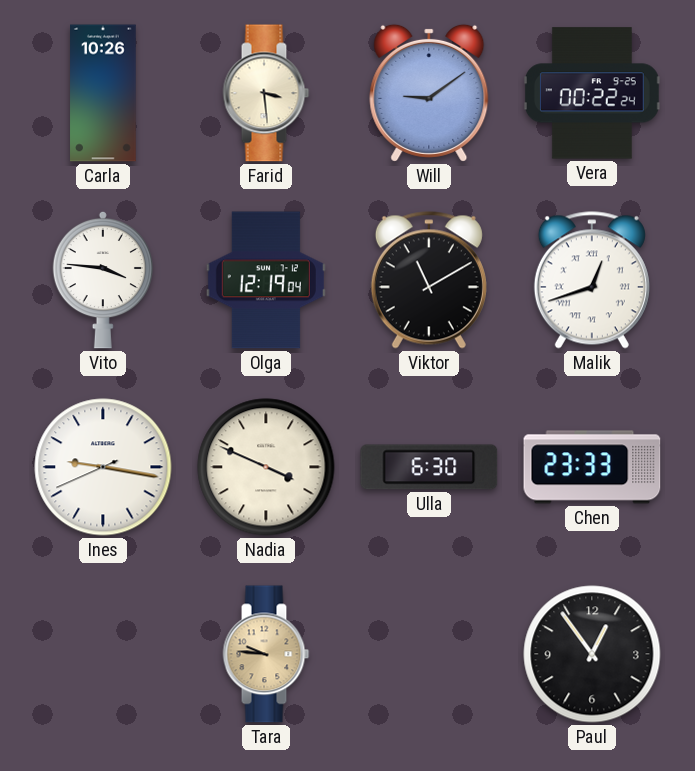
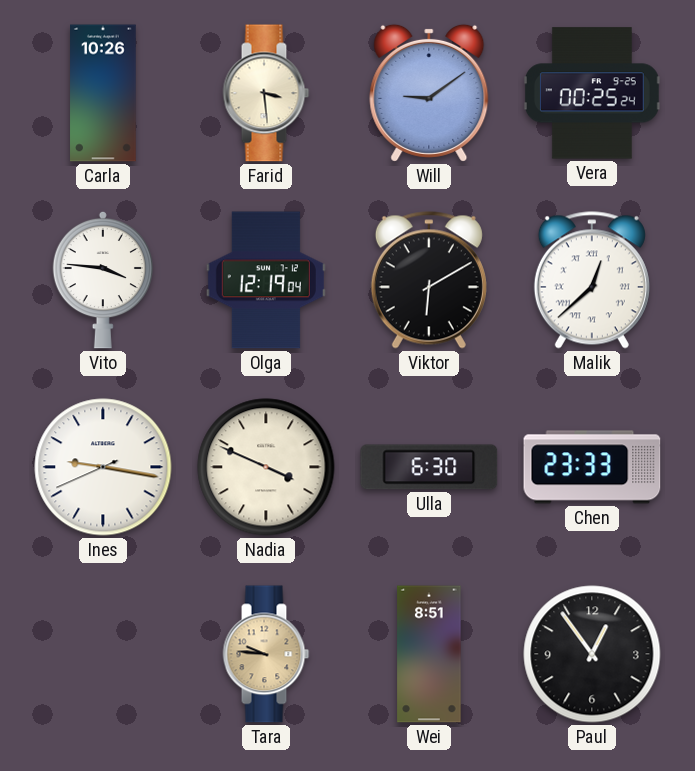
Vera: 00:22 -> 00:25
Viktor: 11:10 -> 6:10
Malik: 12:42 -> 12:38
Wei: none -> 8:51
